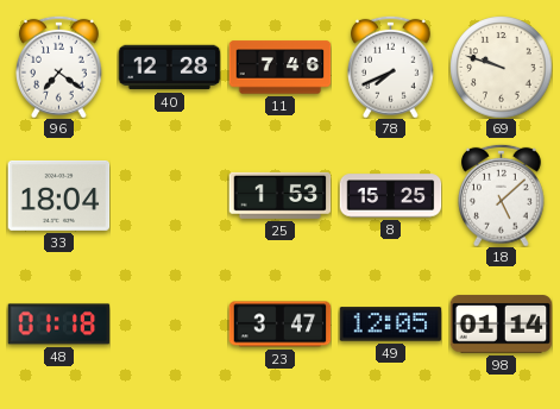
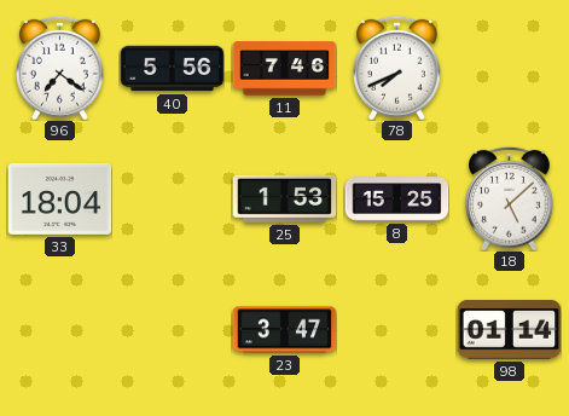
40: 12:28 -> 5:56
69: 9:48 -> none
48: 01:18 -> none
49: 12:05 -> none
